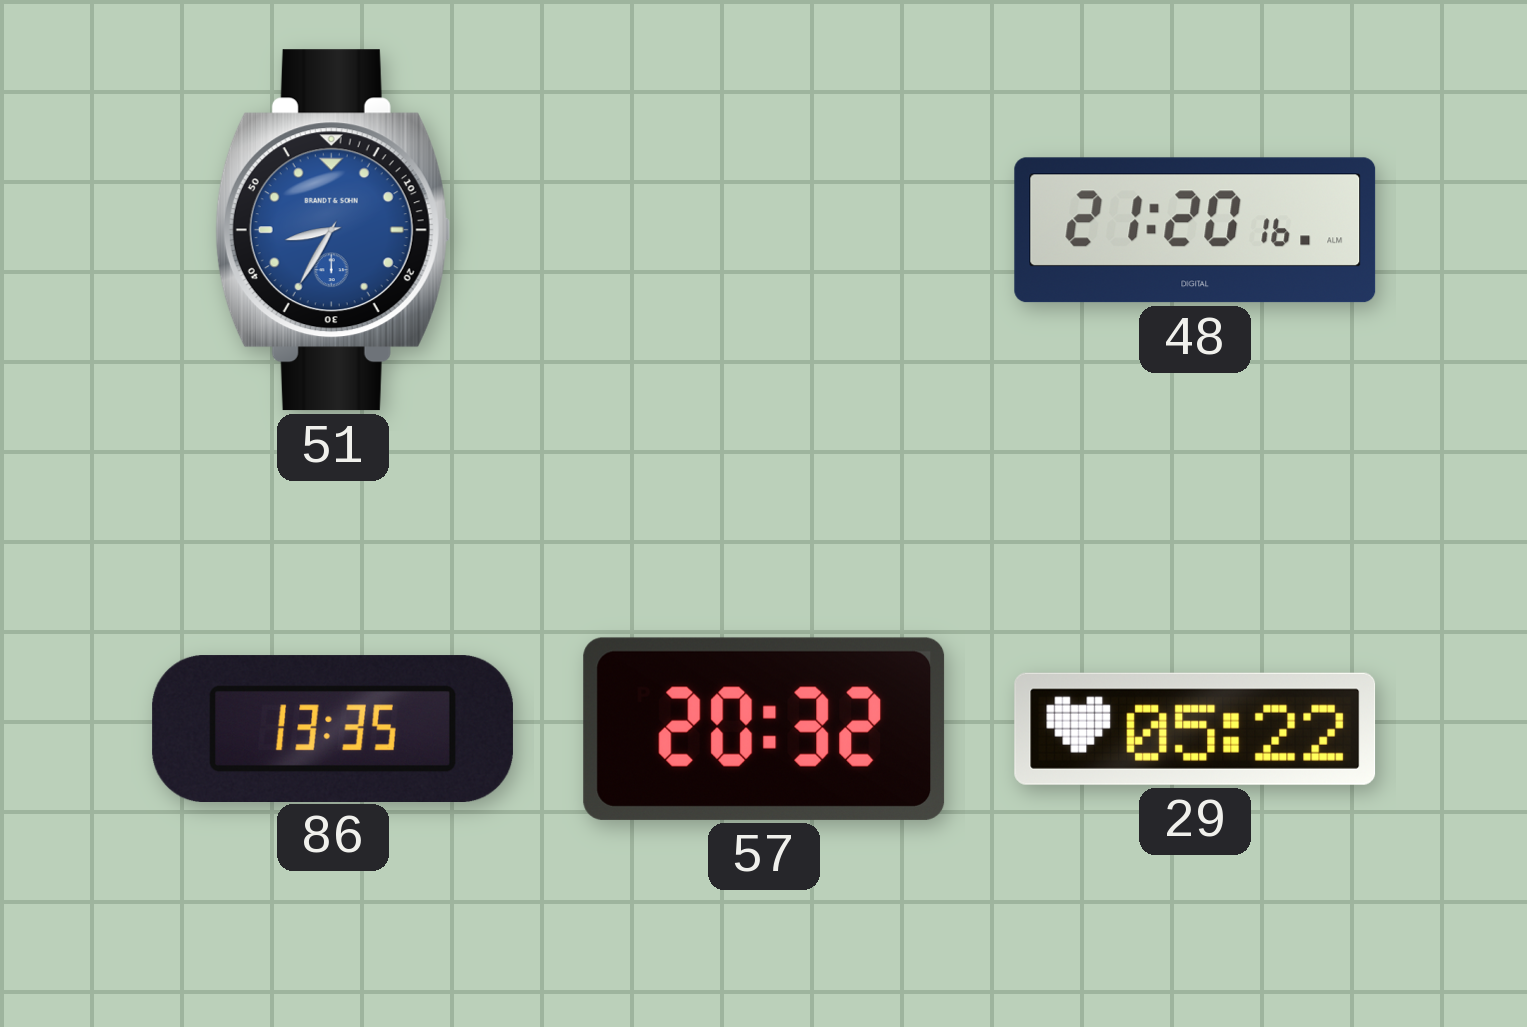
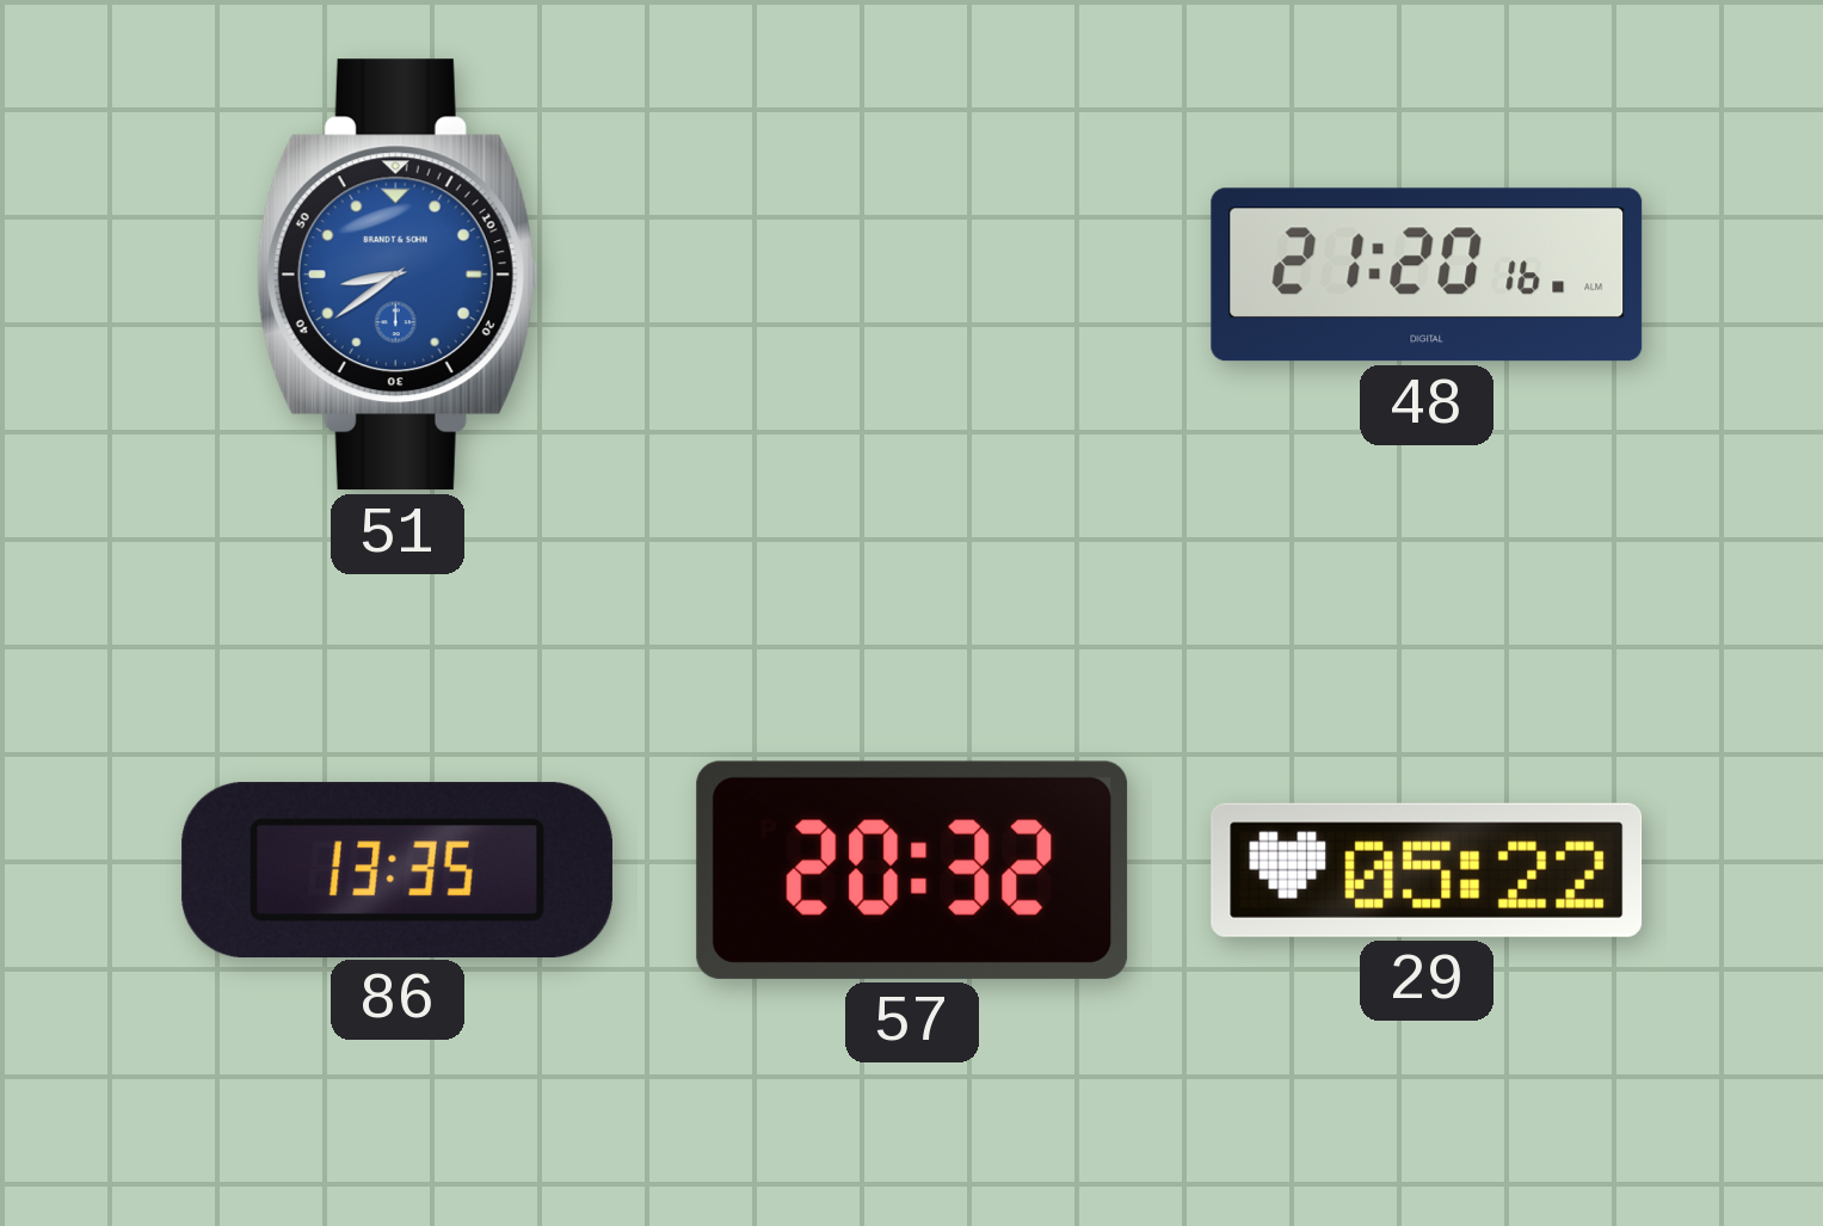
51: 8:35 -> 8:39
